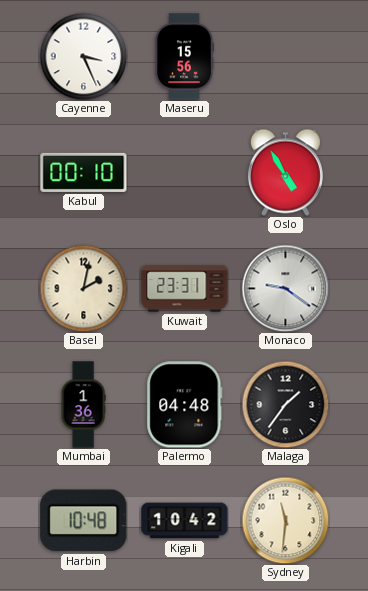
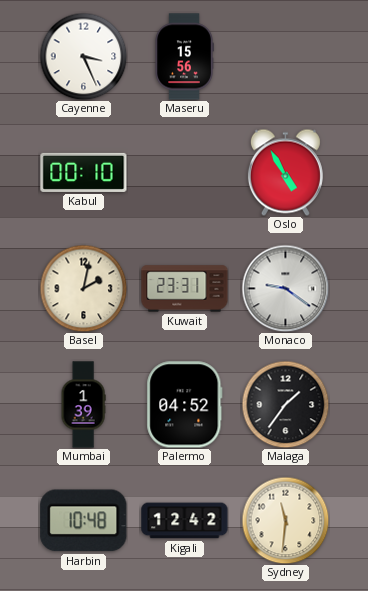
Mumbai: 1:36 -> 1:39
Palermo: 04:48 -> 04:52
Kigali: 10:42 -> 12:42
